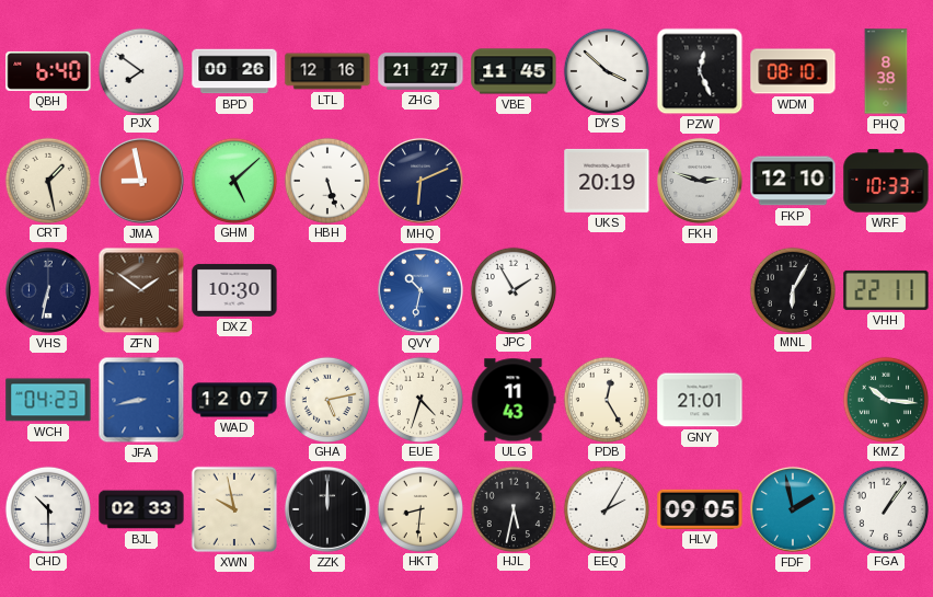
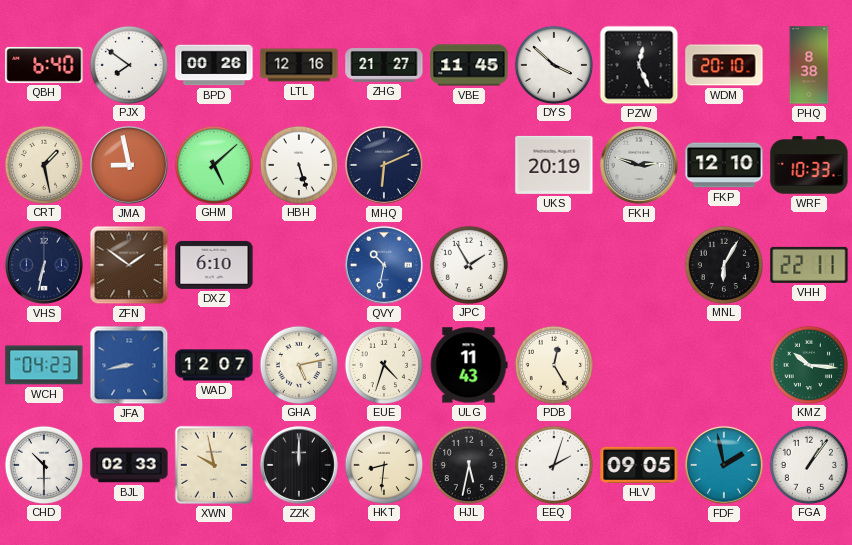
WDM: 08:10 -> 20:10
DXZ: 10:30 -> 6:10
GNY: 21:01 -> none
EEQ: 2:05 -> 2:03
